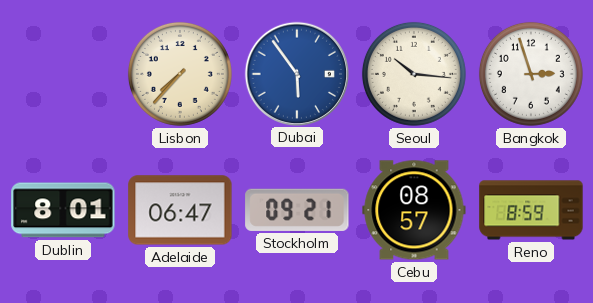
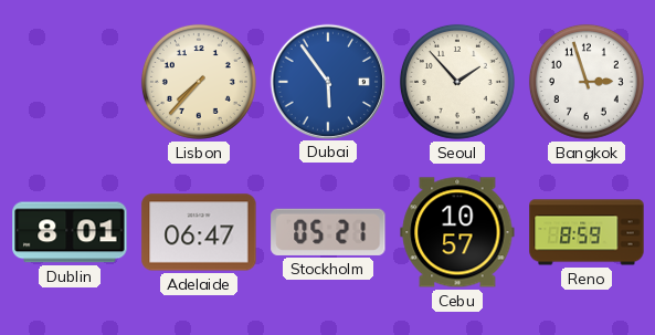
Seoul: 10:16 -> 1:53
Stockholm: 09:21 -> 05:21
Cebu: 08:57 -> 10:57
